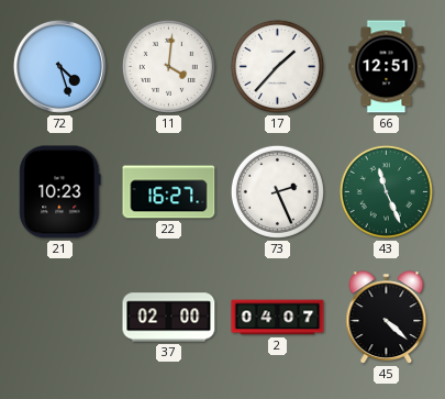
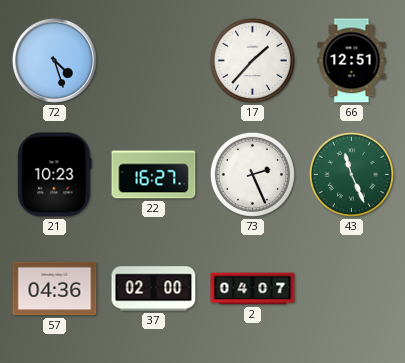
11: 4:01 -> none
57: none -> 04:36
45: 4:22 -> none
